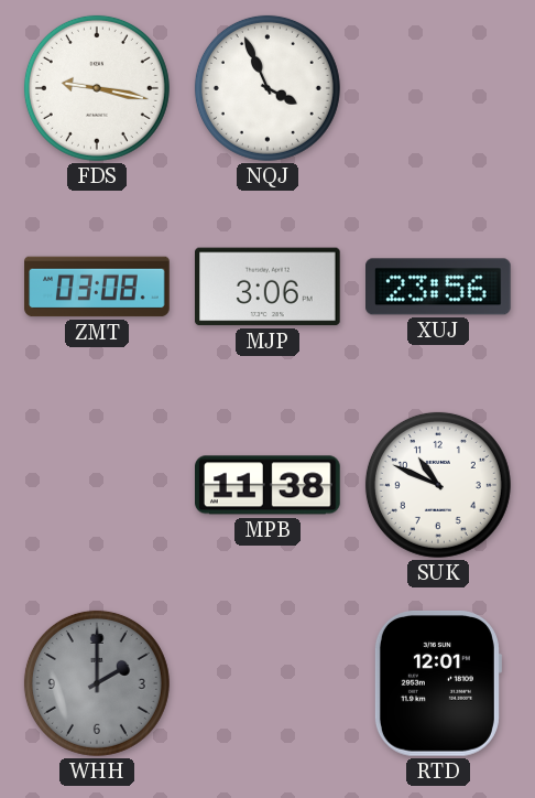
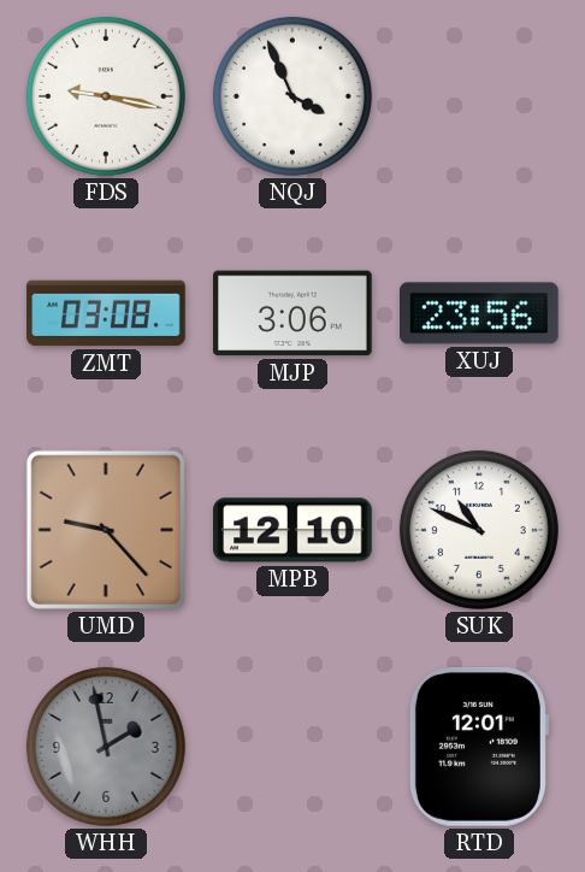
UMD: none -> 9:23
MPB: 11:38 -> 12:10
WHH: 2:00 -> 1:58
